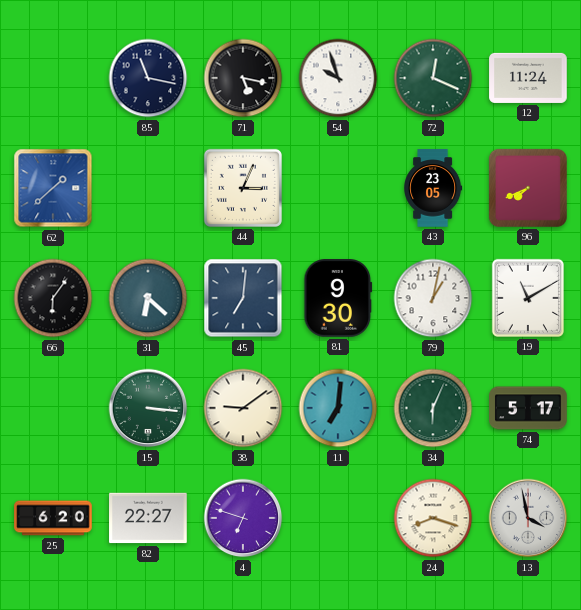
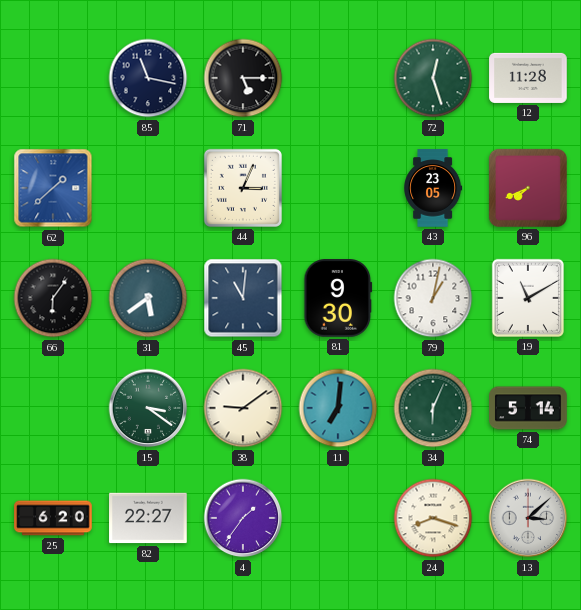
71: 5:17 -> 5:15
54: 9:57 -> none
72: 12:19 -> 12:27
12: 11:24 -> 11:28
31: 6:22 -> 5:39
45: 7:01 -> 11:01
15: 3:16 -> 3:21
74: 5:17 -> 5:14
4: 6:48 -> 1:36
13: 3:58 -> 3:08
